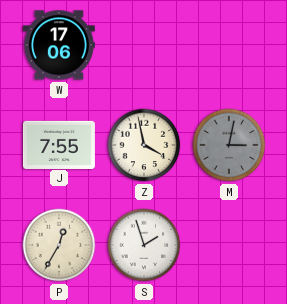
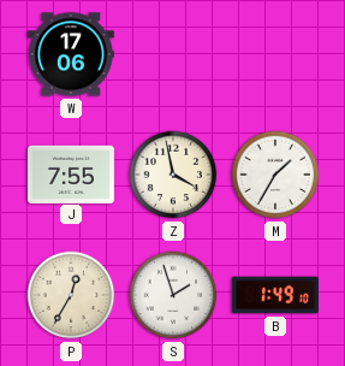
M: 3:02 -> 1:35
M dial: grey -> white
B: none -> 1:49
